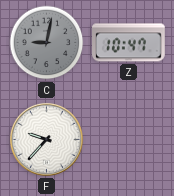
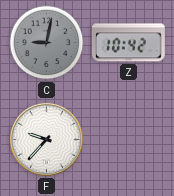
Z: 10:47 -> 10:42
